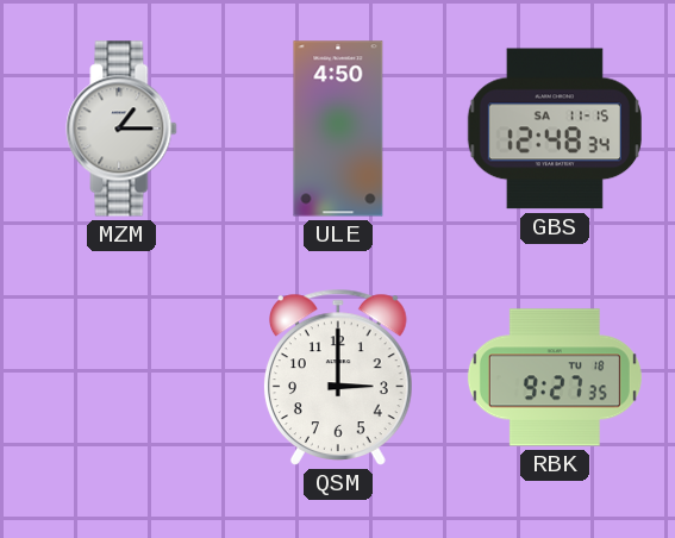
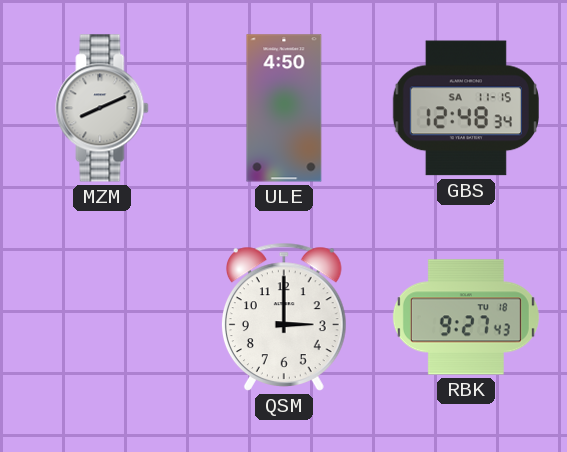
MZM: 1:15 -> 8:11
RBK: 9:27:35 -> 9:27:43
